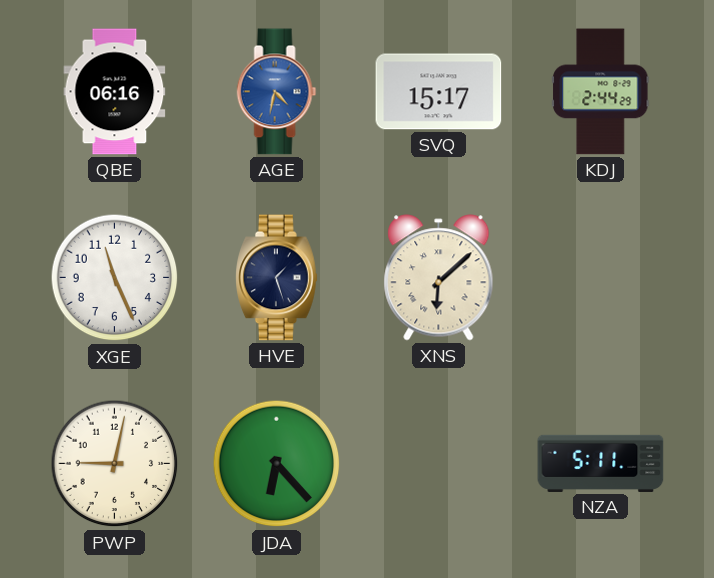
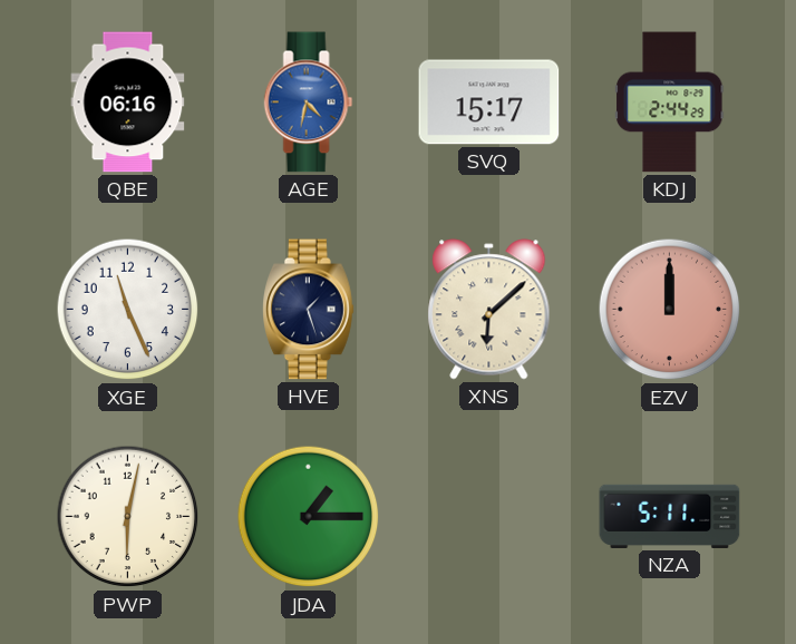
EZV: none -> 12:00
PWP: 9:02 -> 6:02
JDA: 6:23 -> 1:15
